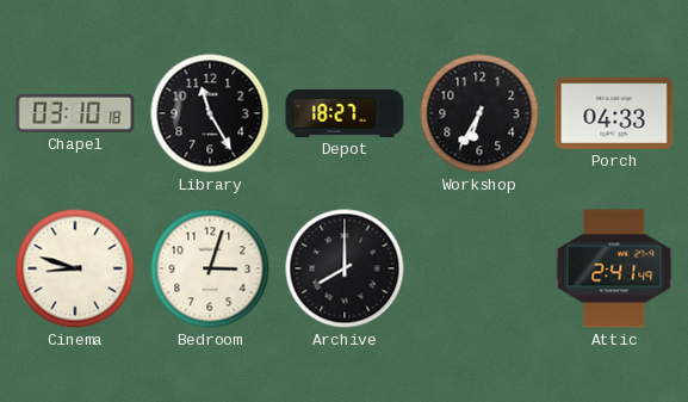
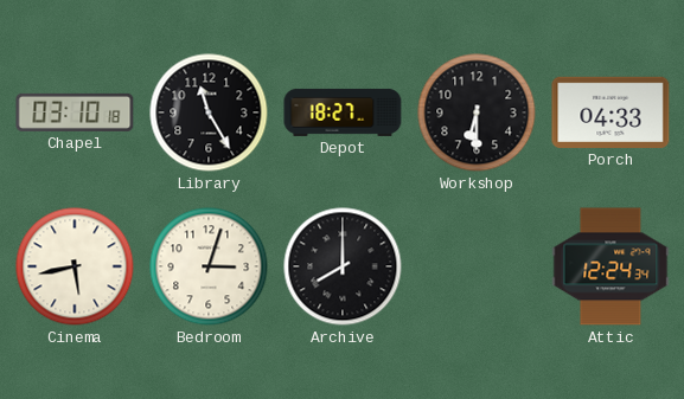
Workshop: 6:35 -> 6:30
Cinema: 8:48 -> 5:43
Attic: 2:41 -> 12:24
